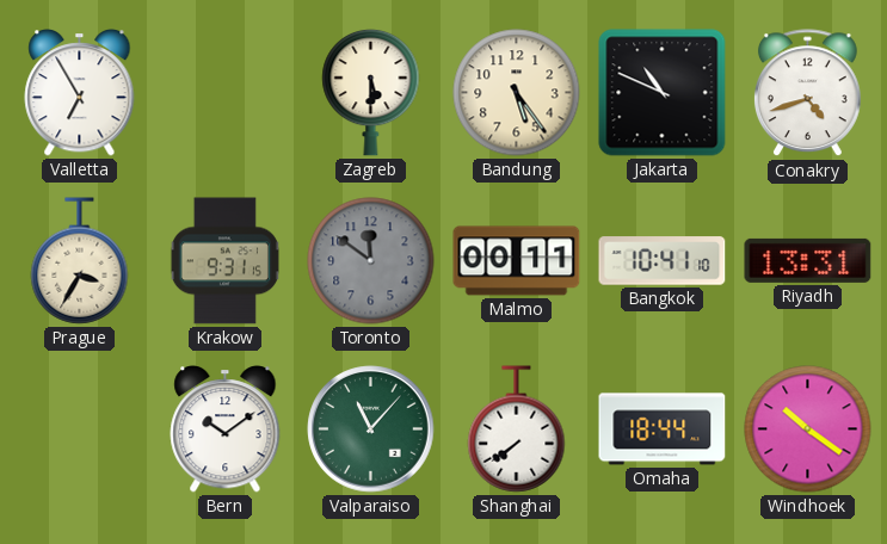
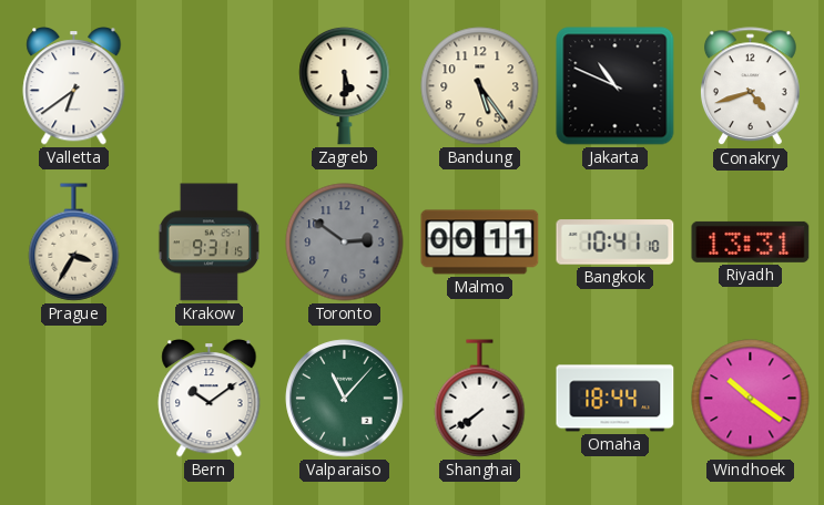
Valletta: 6:55 -> 6:39
Toronto: 11:51 -> 2:51
